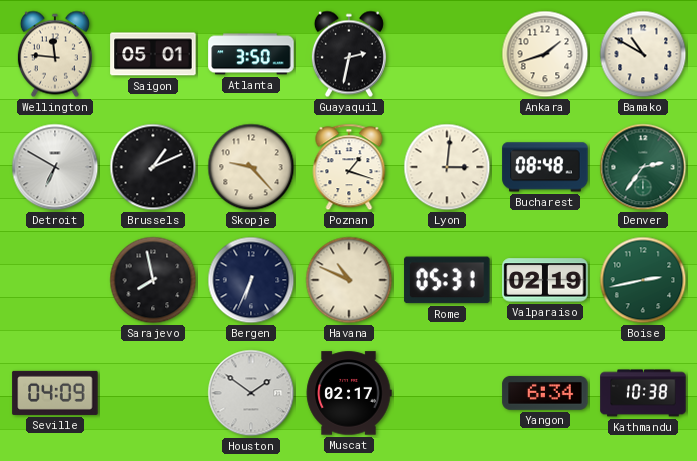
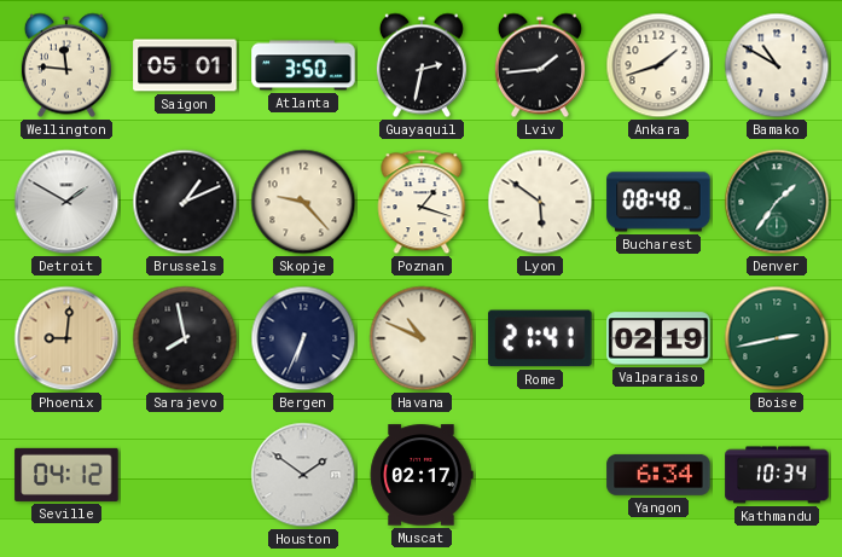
Lviv: none -> 1:44
Detroit: 6:50 -> 1:50
Lyon: 3:01 -> 5:51
Denver: 2:36 -> 1:36
Phoenix: none -> 9:01
Rome: 05:31 -> 21:41
Seville: 04:09 -> 04:12
Kathmandu: 10:38 -> 10:34
